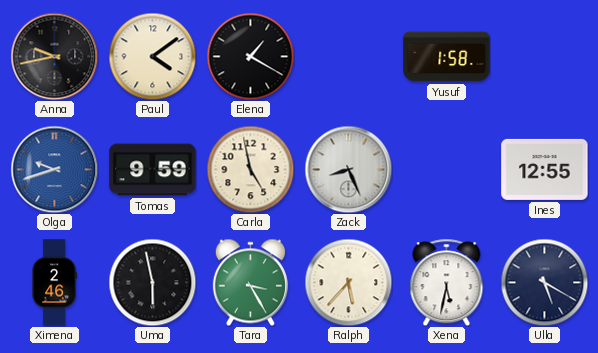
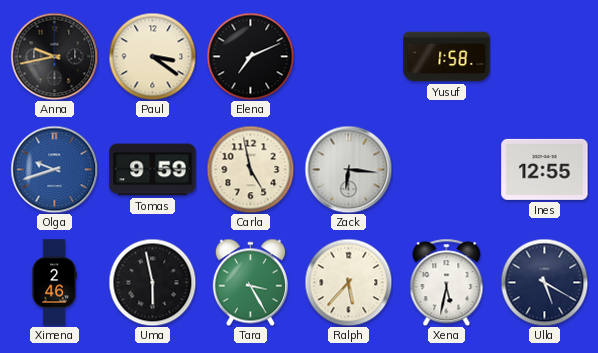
Paul: 4:09 -> 3:21
Elena: 1:20 -> 7:11
Zack: 8:26 -> 6:16
